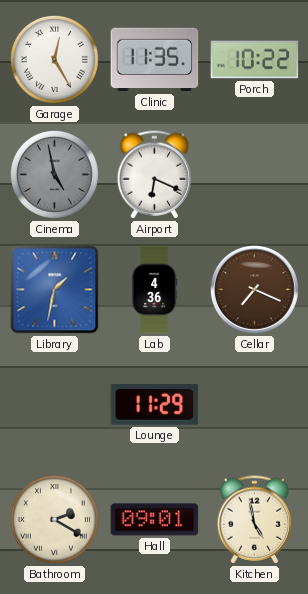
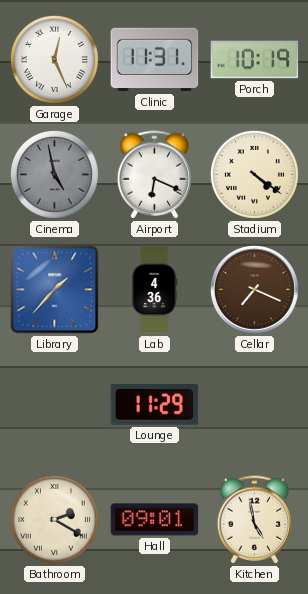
Garage: 12:25 -> 12:26
Clinic: 11:35 -> 11:31
Porch: 10:22 -> 10:19
Stadium: none -> 4:21
Library: 1:32 -> 1:37
